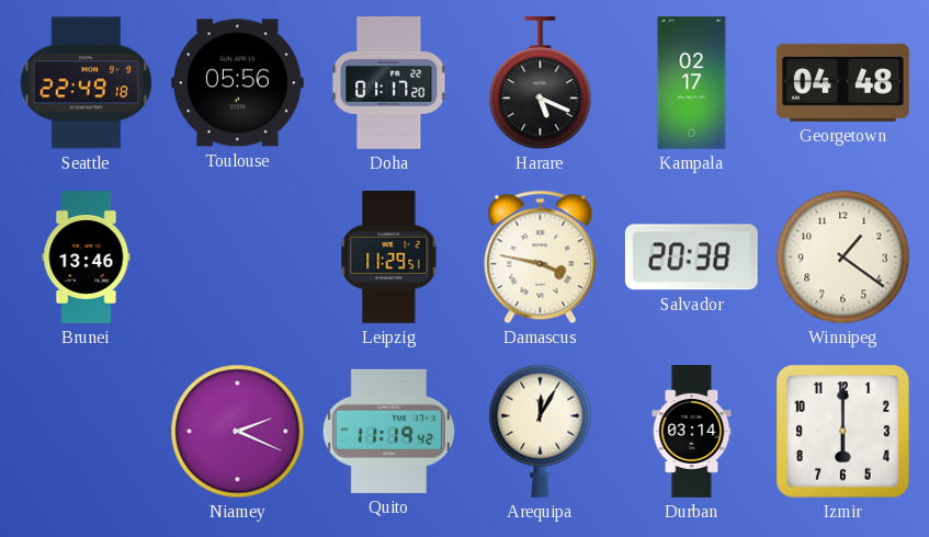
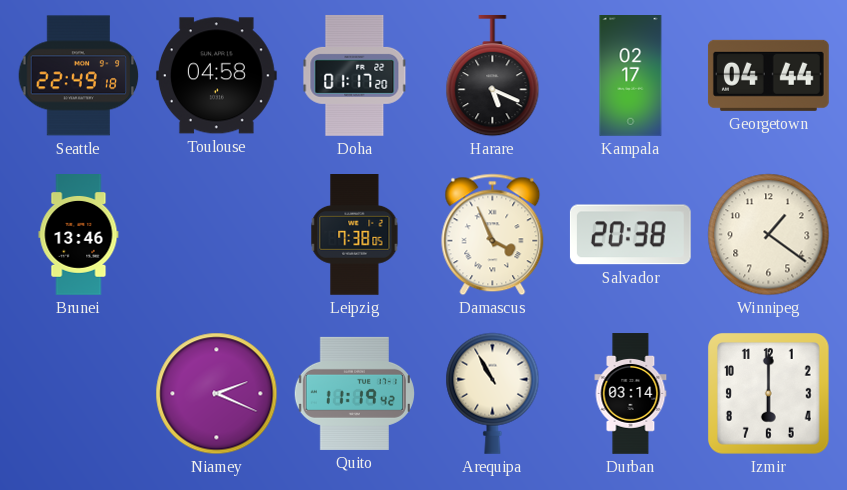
Toulouse: 05:56 -> 04:58
Georgetown: 04:48 -> 04:44
Leipzig: 11:29 -> 7:38
Damascus: 3:47 -> 3:56
Arequipa: 12:05 -> 10:55
